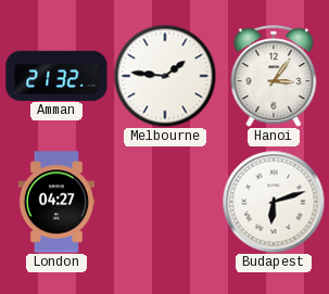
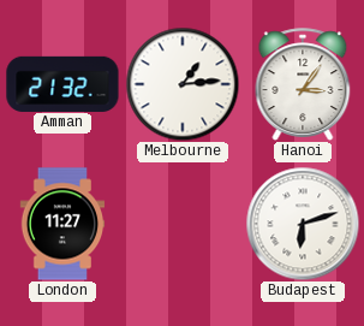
Melbourne: 1:46 -> 1:14
London: 04:27 -> 11:27
